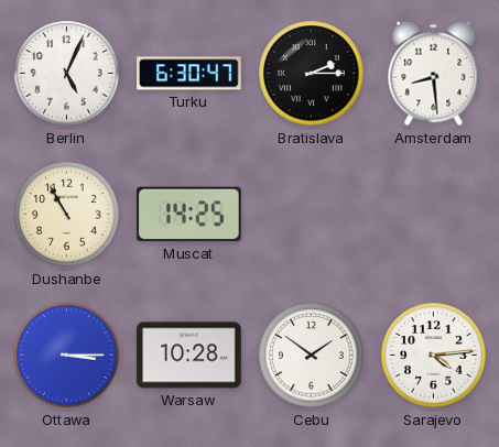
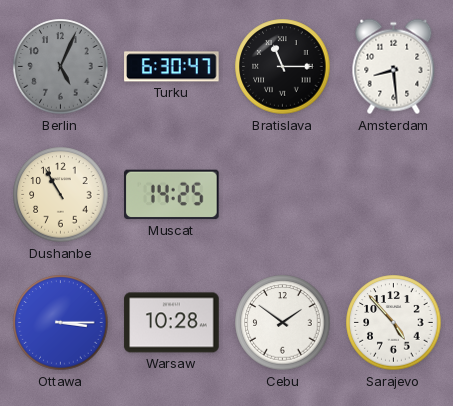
Berlin dial: white -> grey
Bratislava: 2:15 -> 11:15
Sarajevo: 4:14 -> 4:53
